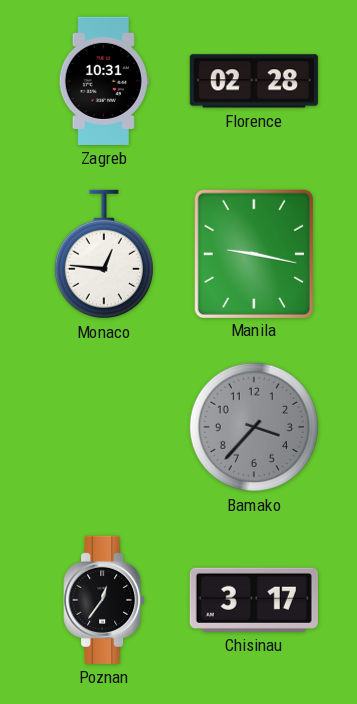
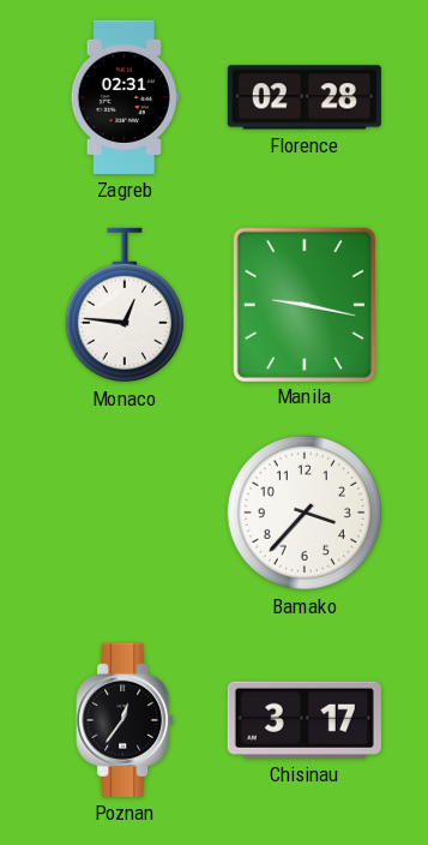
Zagreb: 10:31 -> 02:31
Bamako dial: grey -> white
